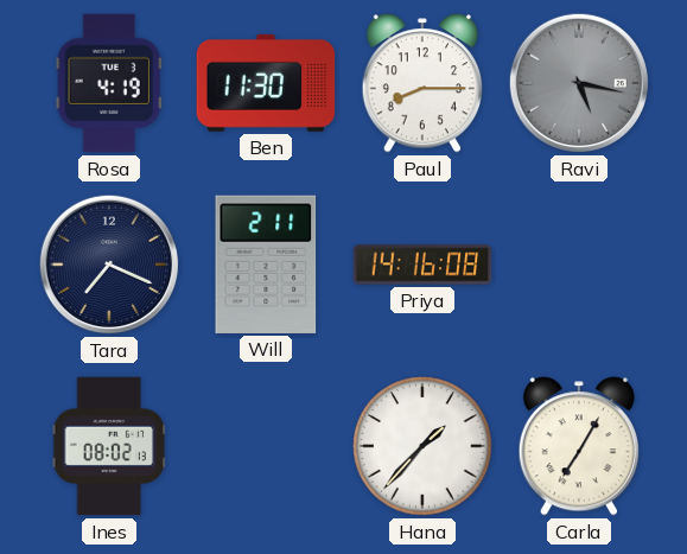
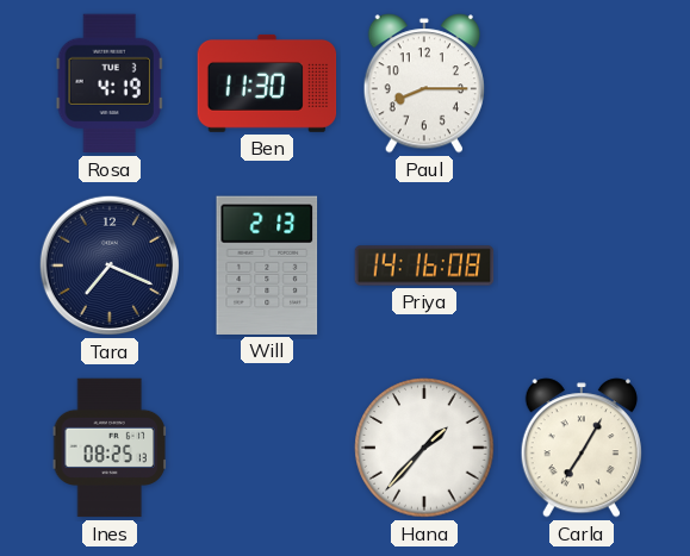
Ravi: 5:17 -> none
Will: 2:11 -> 2:13
Ines: 08:02 -> 08:25
